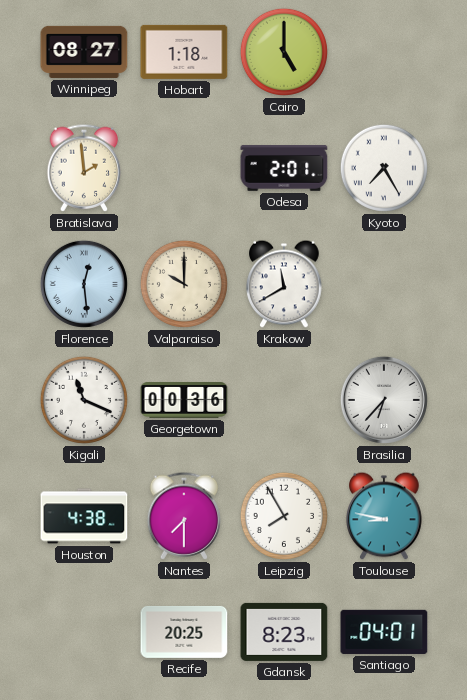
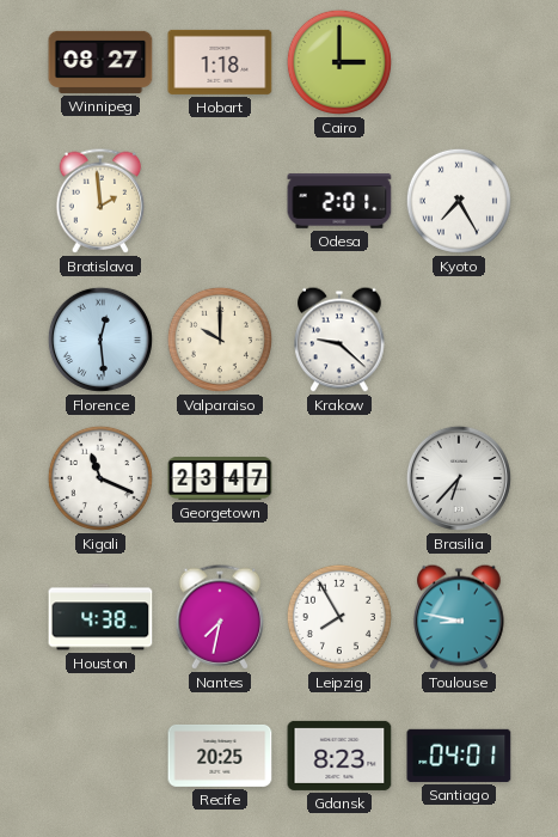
Cairo: 5:00 -> 3:00
Krakow: 11:40 -> 9:22
Georgetown: 00:36 -> 23:47
Nantes: 7:30 -> 7:32
